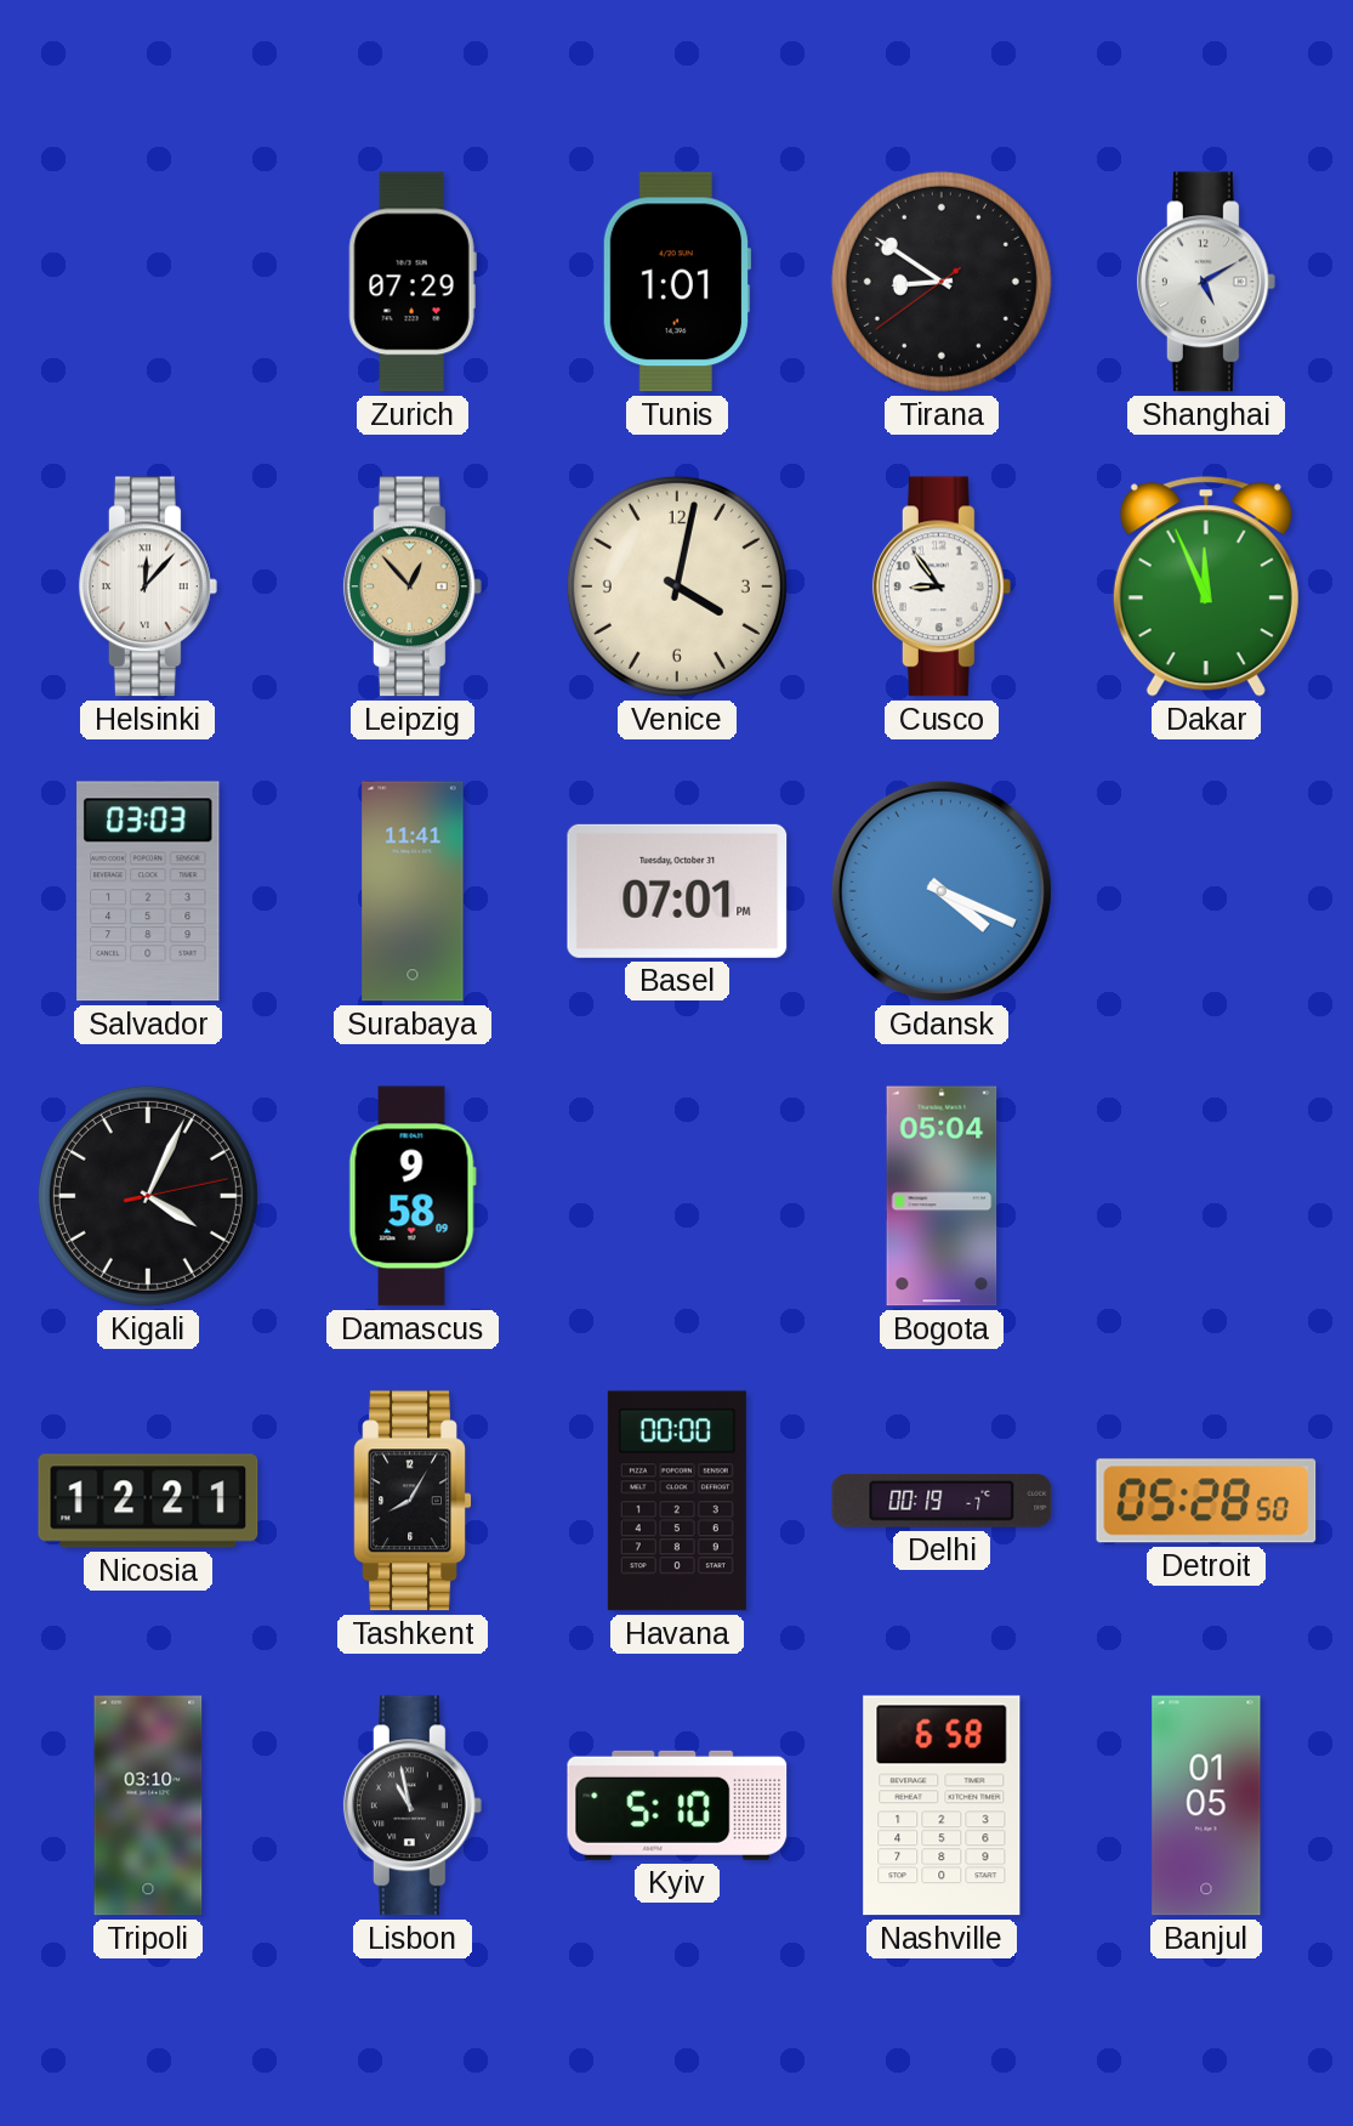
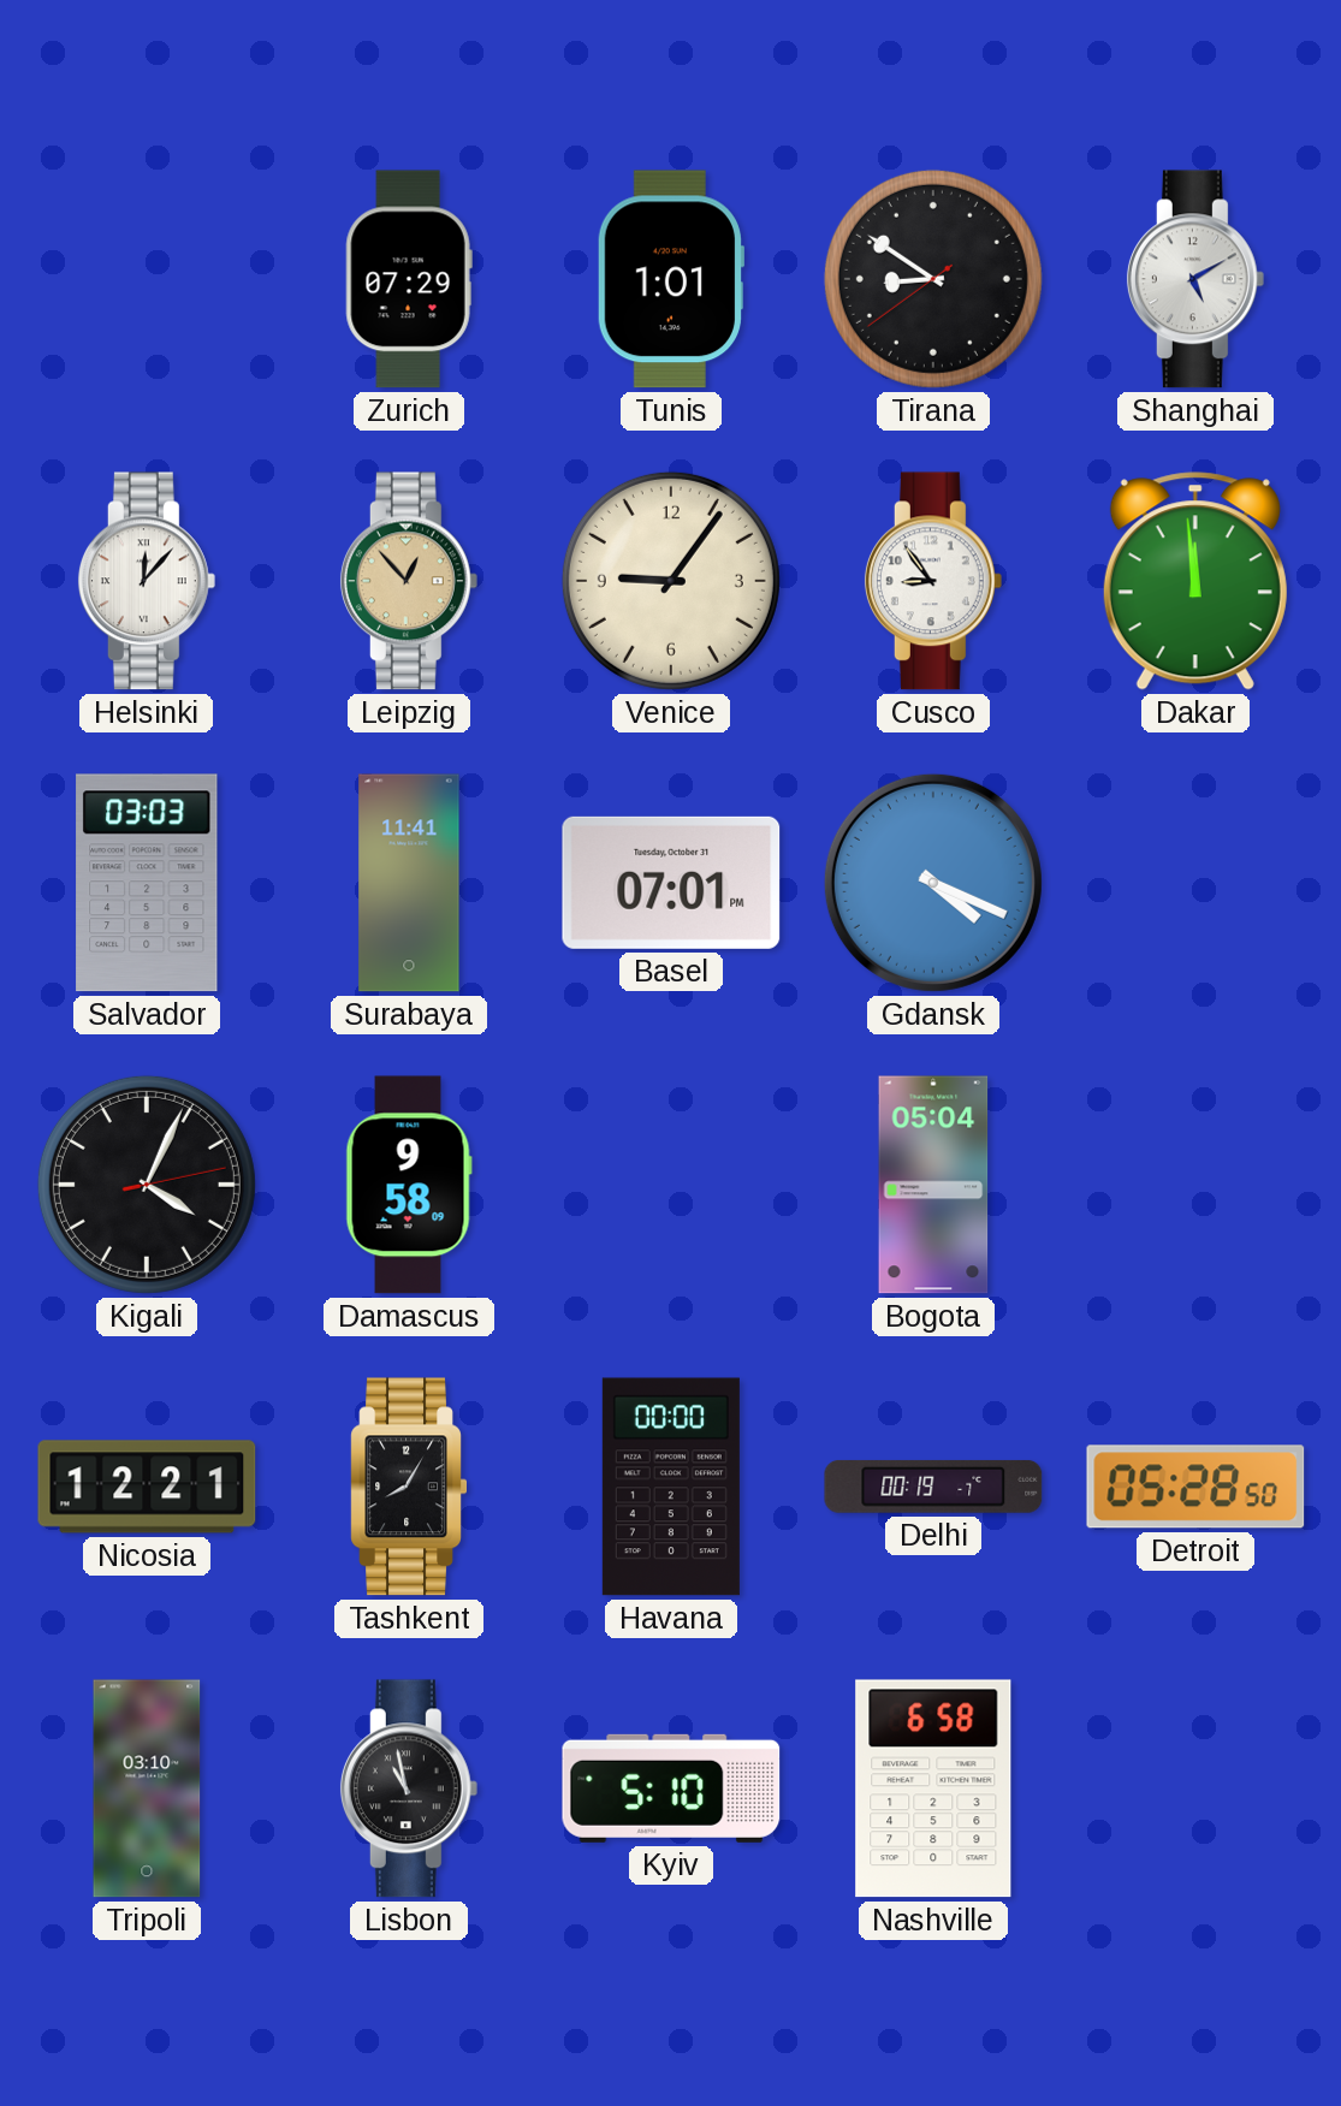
Venice: 4:02 -> 9:06
Dakar: 11:56 -> 11:59
Banjul: 01:05 -> none
